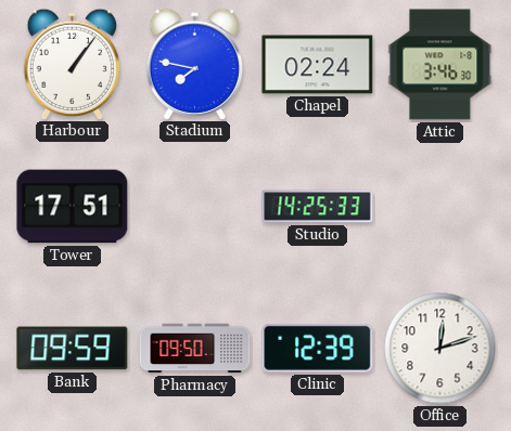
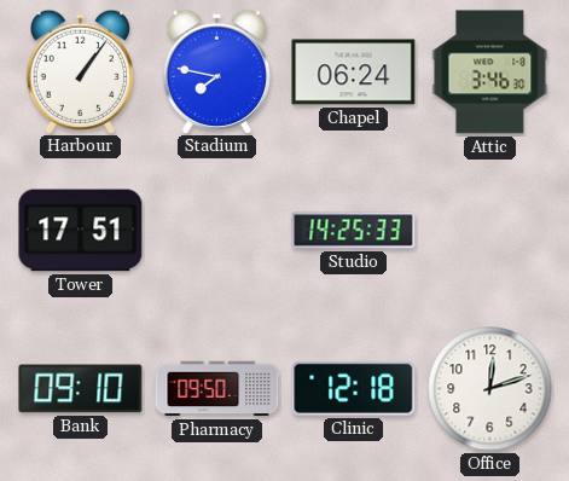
Chapel: 02:24 -> 06:24
Bank: 09:59 -> 09:10
Clinic: 12:39 -> 12:18
